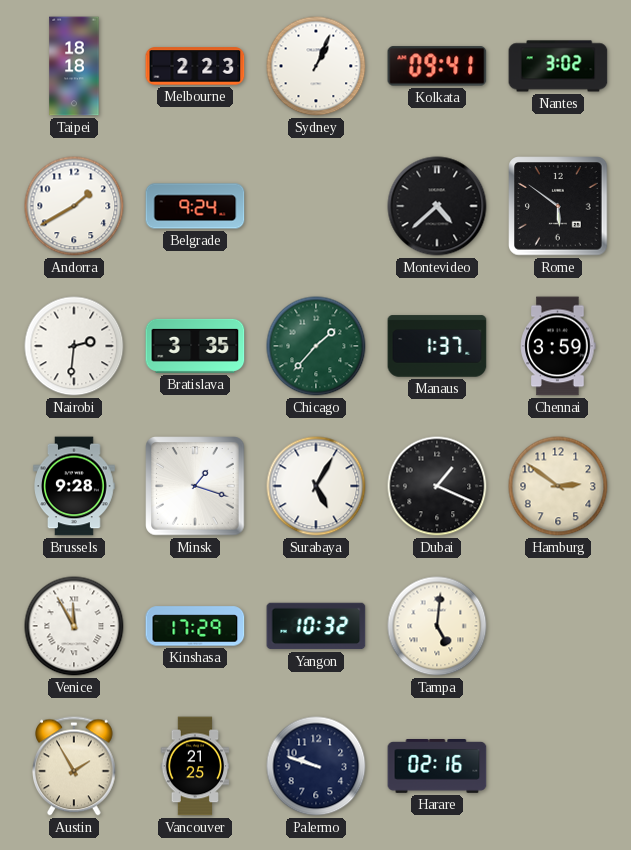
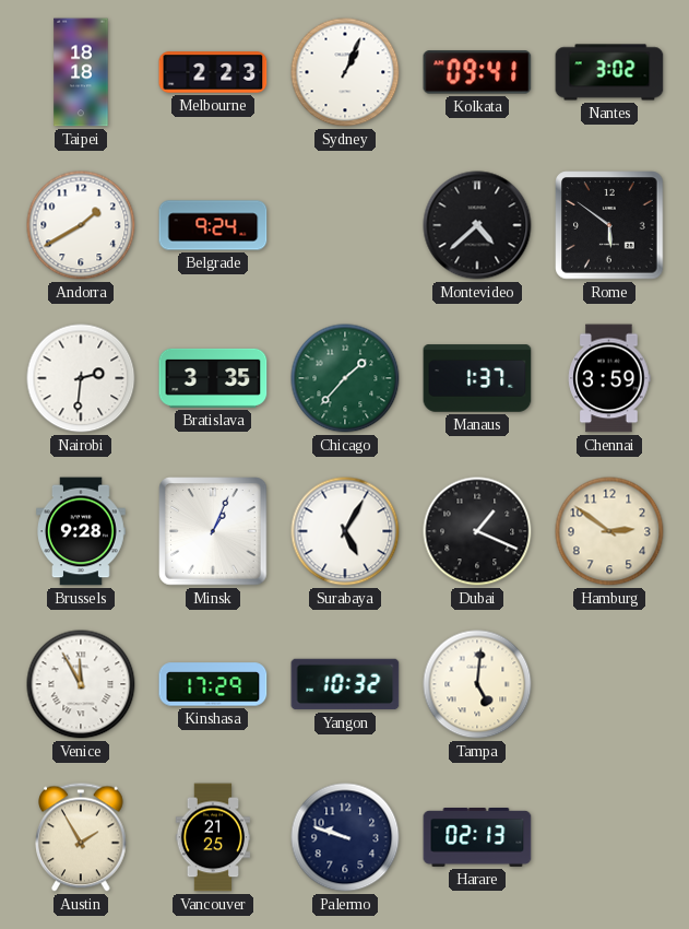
Minsk: 1:18 -> 1:04
Harare: 02:16 -> 02:13
